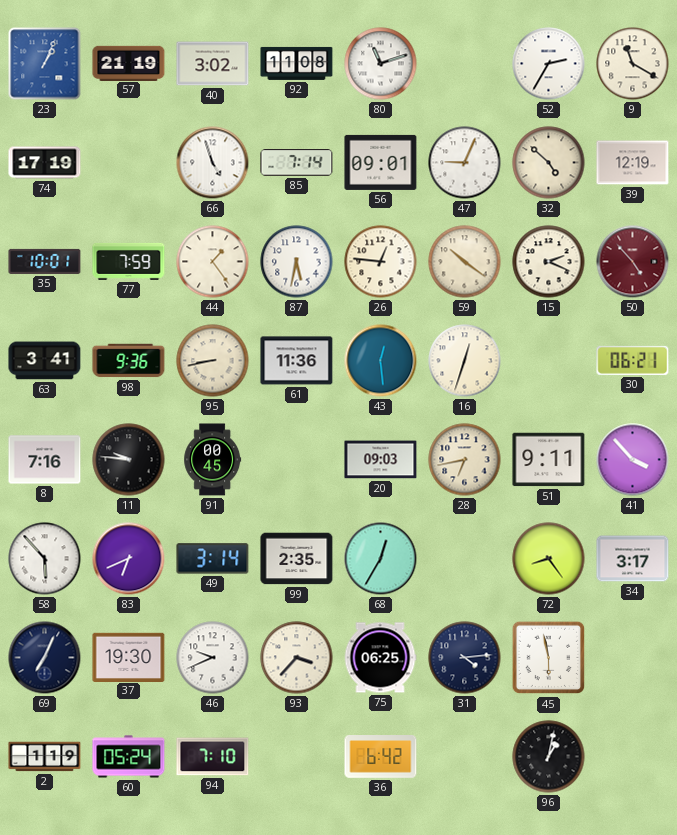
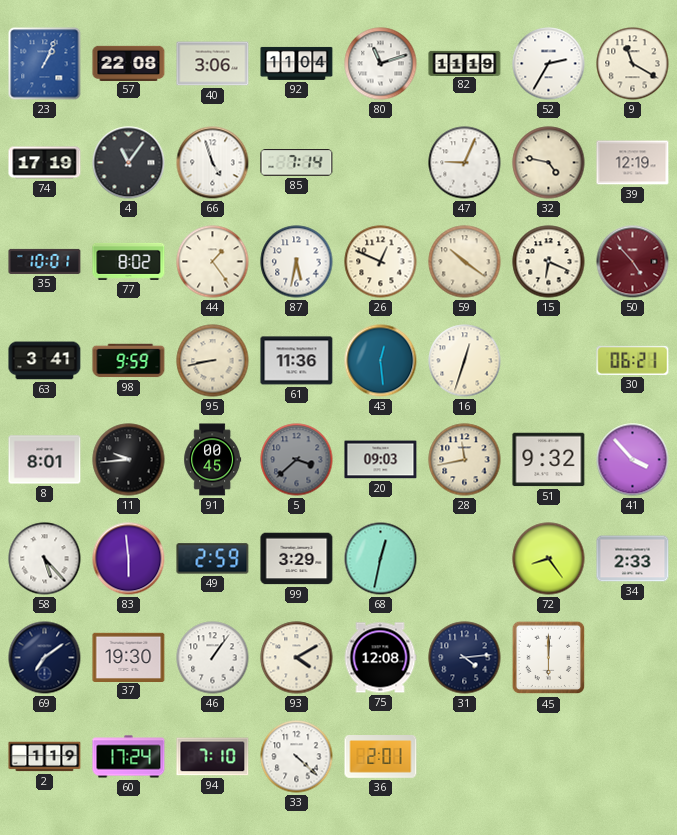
57: 21:19 -> 22:08
40: 3:02 -> 3:06
92: 11:08 -> 11:04
82: none -> 11:19
4: none -> 11:06
56: 09:01 -> none
32: 4:52 -> 4:47
77: 7:59 -> 8:02
26: 12:46 -> 12:49
15: 2:19 -> 6:19
98: 9:36 -> 9:59
8: 7:16 -> 8:01
11: 9:46 -> 9:44
5: none -> 3:38
28: 6:43 -> 11:43
51: 9:11 -> 9:32
58: 5:53 -> 5:23
83: 6:41 -> 5:59
49: 3:14 -> 2:59
99: 2:35 -> 3:29
68: 12:35 -> 12:32
34: 3:17 -> 2:33
69: 7:04 -> 7:09
46: 9:41 -> 1:06
93: 3:37 -> 4:10
75: 06:25 -> 12:08
45: 5:58 -> 6:00
60: 05:24 -> 17:24
33: none -> 4:22
36: 6:42 -> 2:01
96: 1:02 -> none
